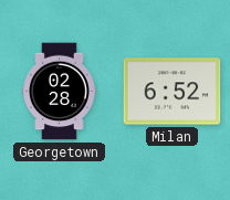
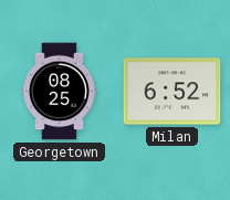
Georgetown: 02:28 -> 08:25
